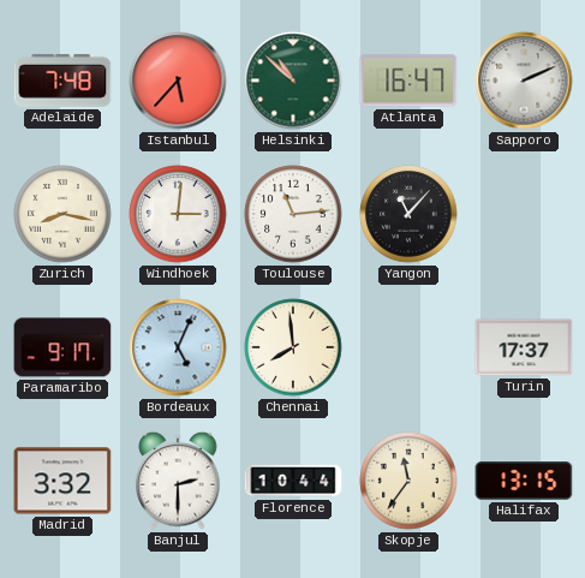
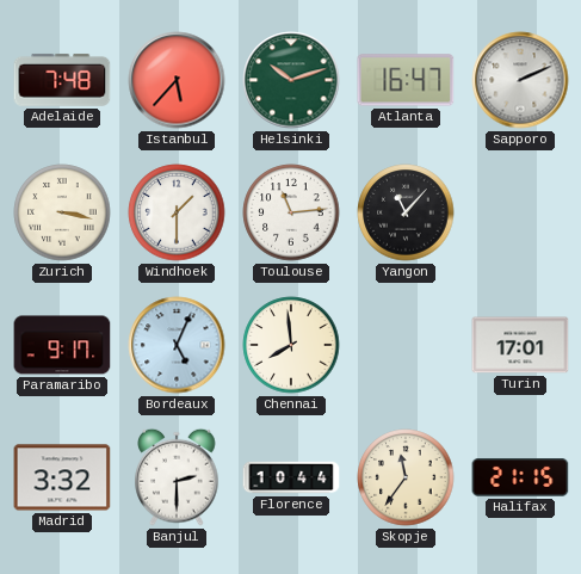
Helsinki: 10:52 -> 10:12
Zurich: 8:17 -> 3:17
Windhoek: 3:01 -> 1:30
Turin: 17:37 -> 17:01
Halifax: 13:15 -> 21:15
